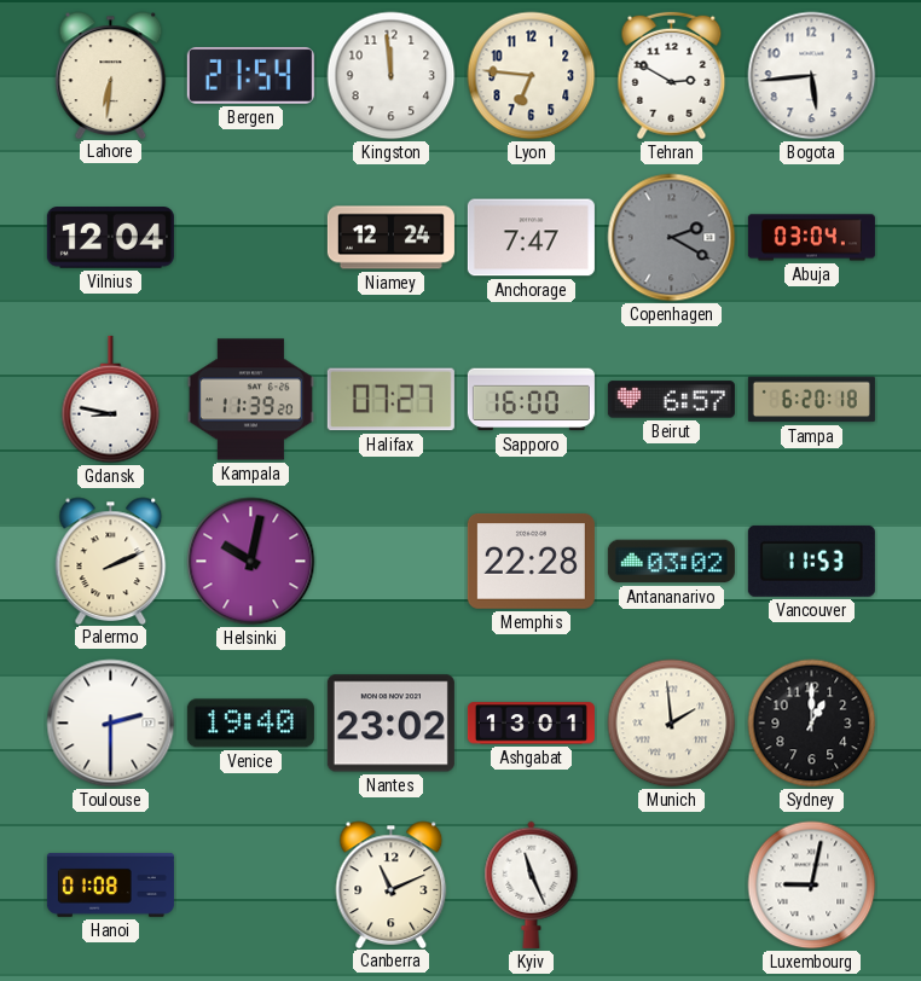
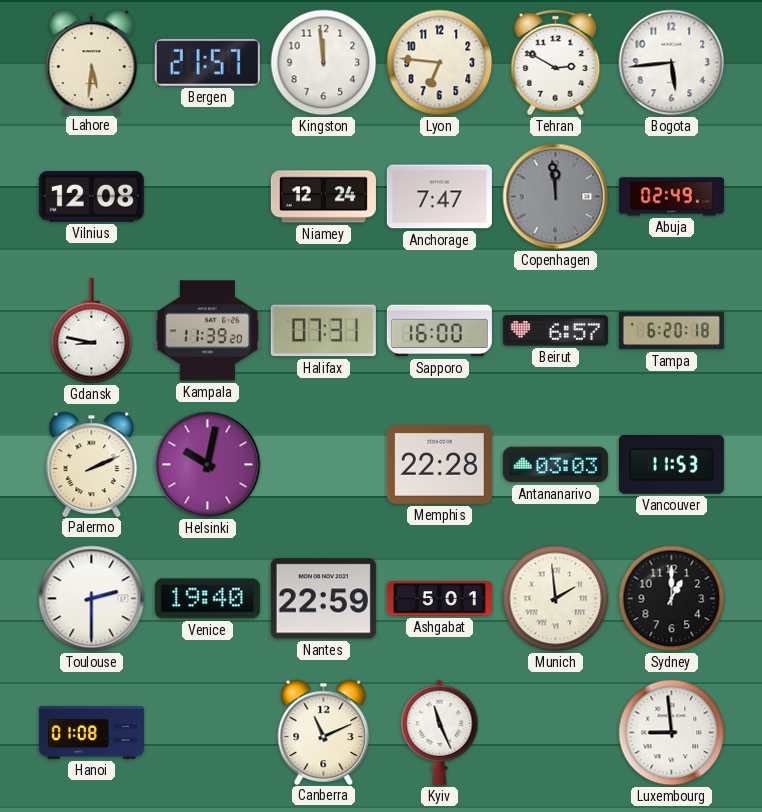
Lahore: 6:31 -> 5:31
Bergen: 21:54 -> 21:57
Vilnius: 12:04 -> 12:08
Copenhagen: 2:20 -> 11:59
Abuja: 03:04 -> 02:49
Halifax: 07:27 -> 07:31
Antananarivo: 03:02 -> 03:03
Nantes: 23:02 -> 22:59
Ashgabat: 13:01 -> 5:01
Luxembourg: 9:02 -> 8:59
